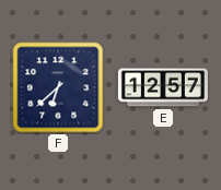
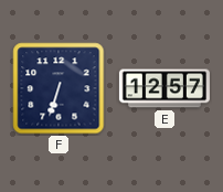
F: 6:38 -> 6:33
